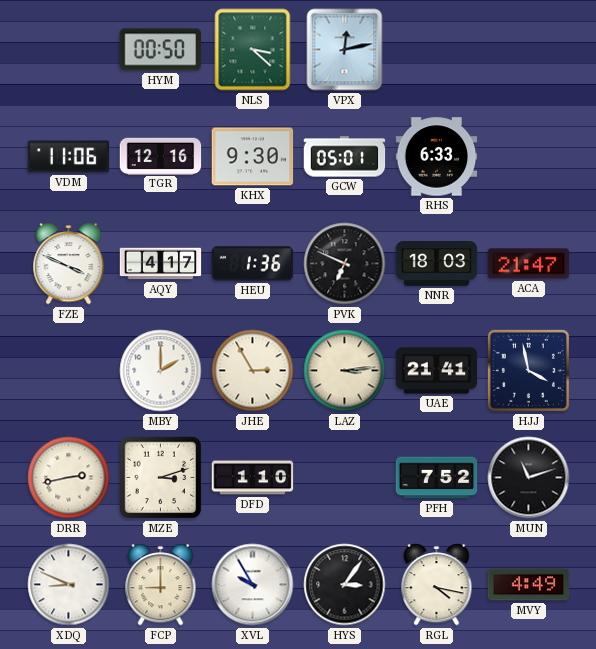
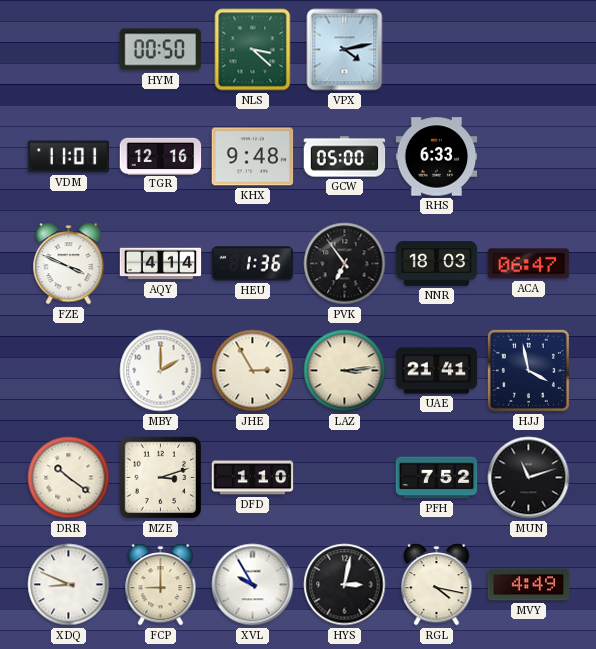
VPX: 12:13 -> 4:13
VDM: 11:06 -> 11:01
KHX: 9:30 -> 9:48
GCW: 05:01 -> 05:00
AQY: 4:17 -> 4:14
PVK: 6:49 -> 6:54
ACA: 21:47 -> 06:47
DRR: 2:43 -> 10:21
HYS: 3:06 -> 3:02
